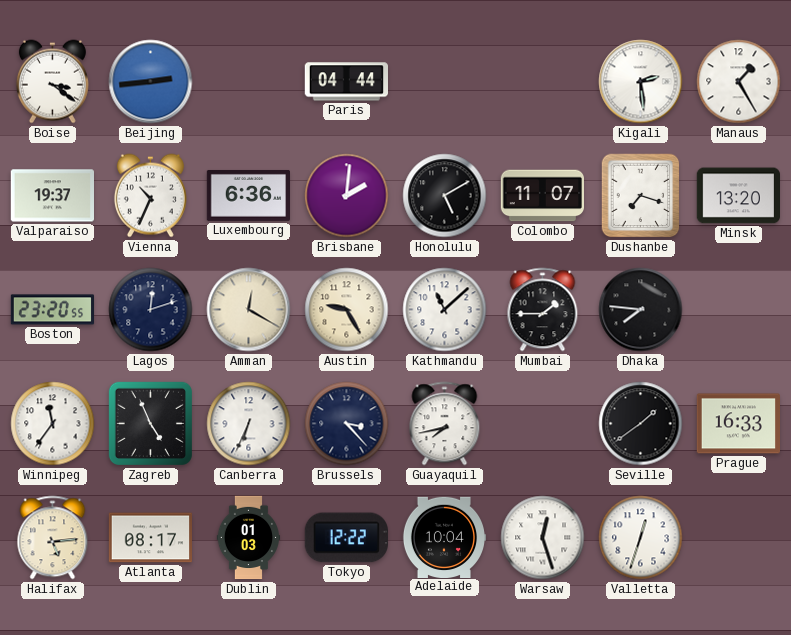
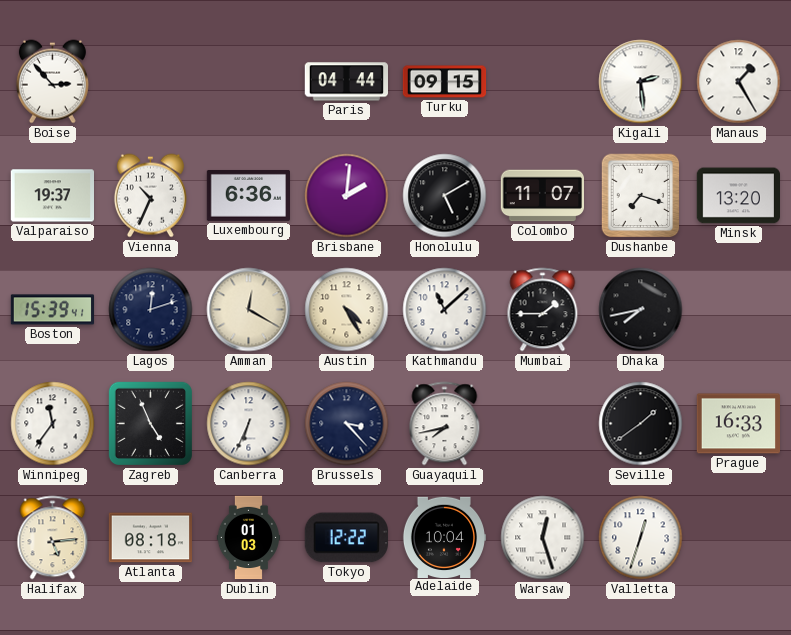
Boise: 3:21 -> 2:53
Beijing: 2:44 -> none
Turku: none -> 09:15
Boston: 23:20 -> 15:39
Austin: 9:25 -> 4:25
Dhaka: 7:46 -> 7:43
Atlanta: 08:17 -> 08:18
